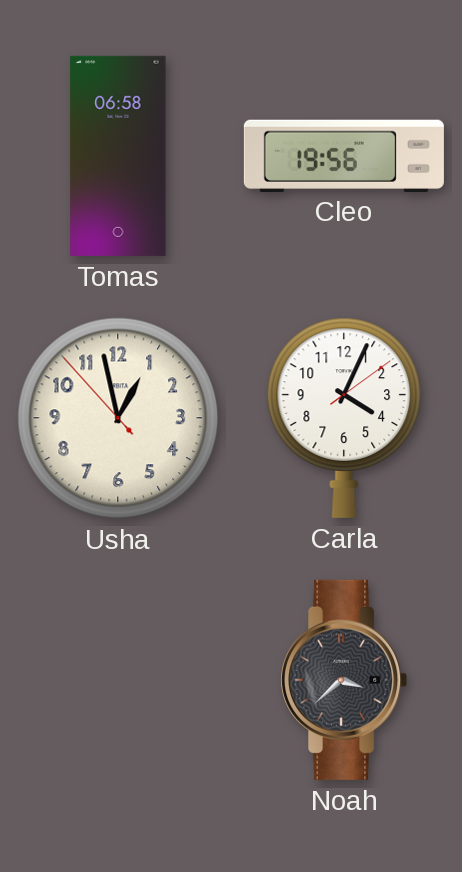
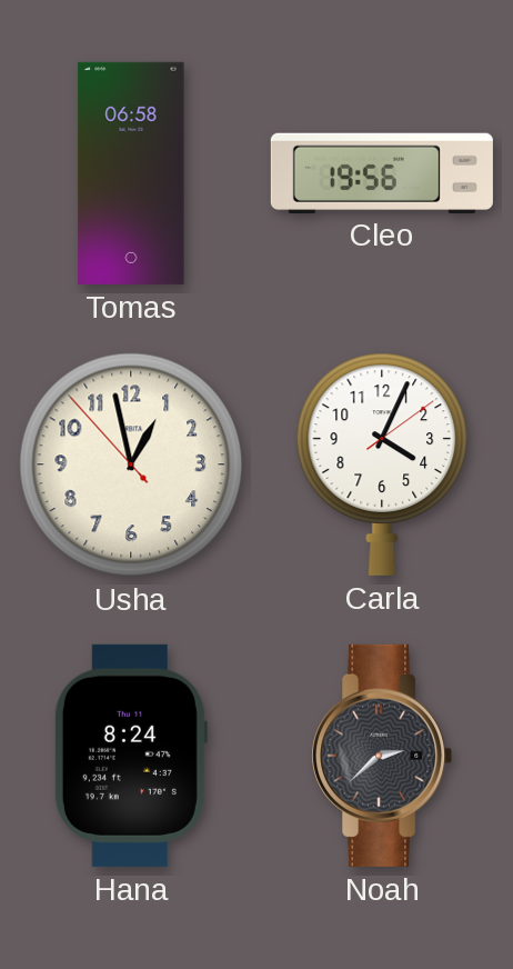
Hana: none -> 8:24
Noah: 3:38 -> 2:38
